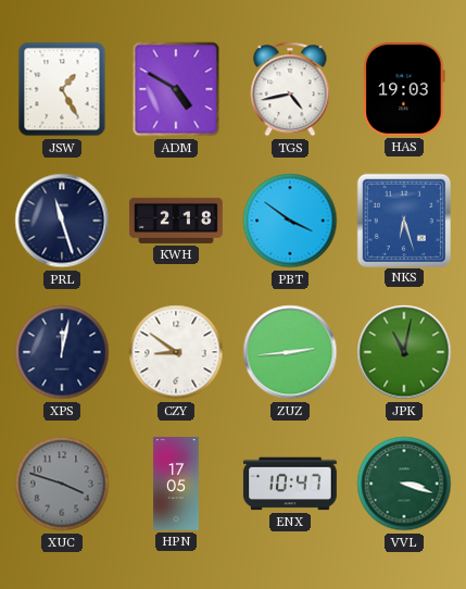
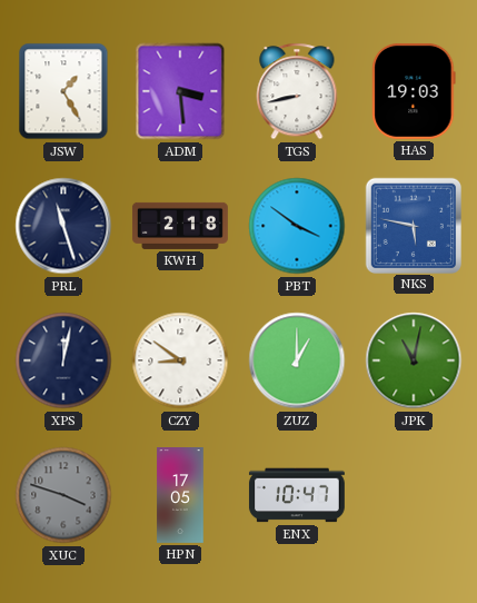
ADM: 4:50 -> 3:29
TGS: 4:43 -> 8:43
NKS: 6:27 -> 5:47
ZUZ: 2:44 -> 1:00
VVL: 3:18 -> none
